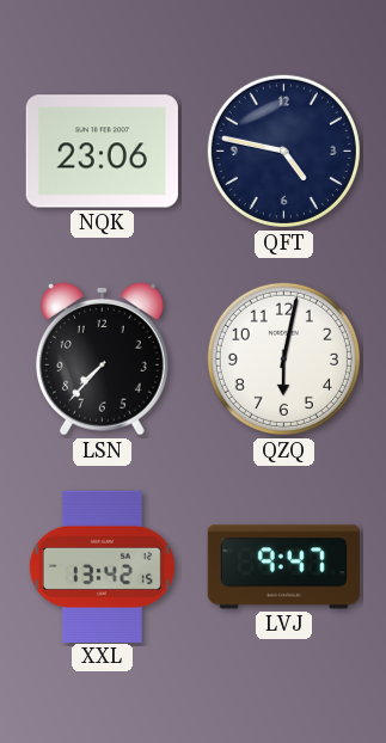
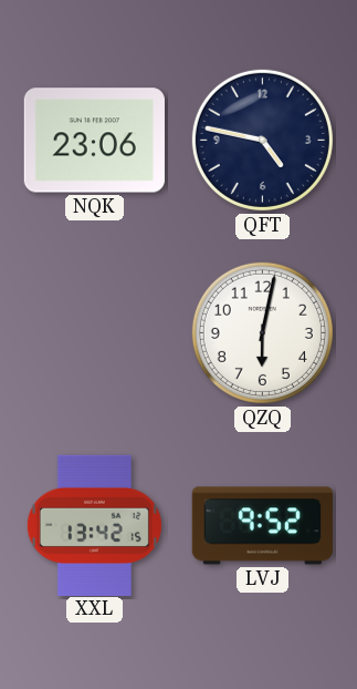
LSN: 7:37 -> none
LVJ: 9:47 -> 9:52
